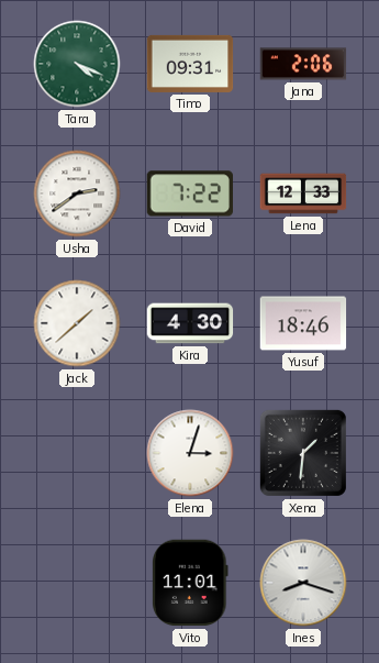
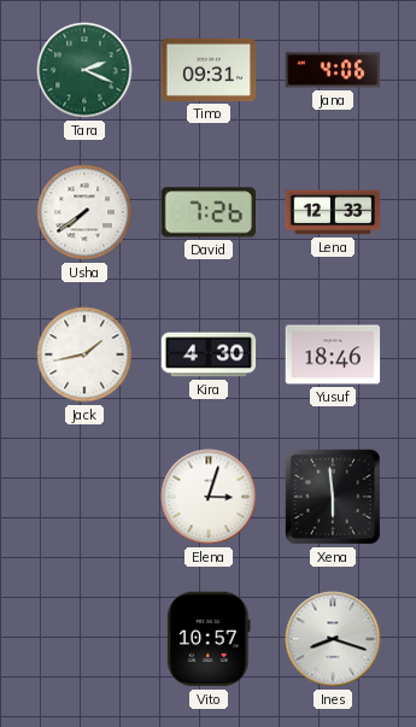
Tara: 4:19 -> 2:19
Jana: 2:06 -> 4:06
Usha: 2:39 -> 7:39
David: 7:22 -> 7:26
Jack: 1:38 -> 1:43
Xena: 1:31 -> 5:59
Vito: 11:01 -> 10:57
